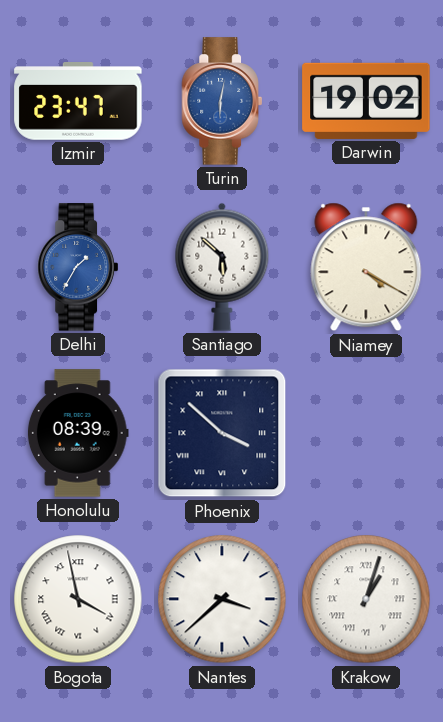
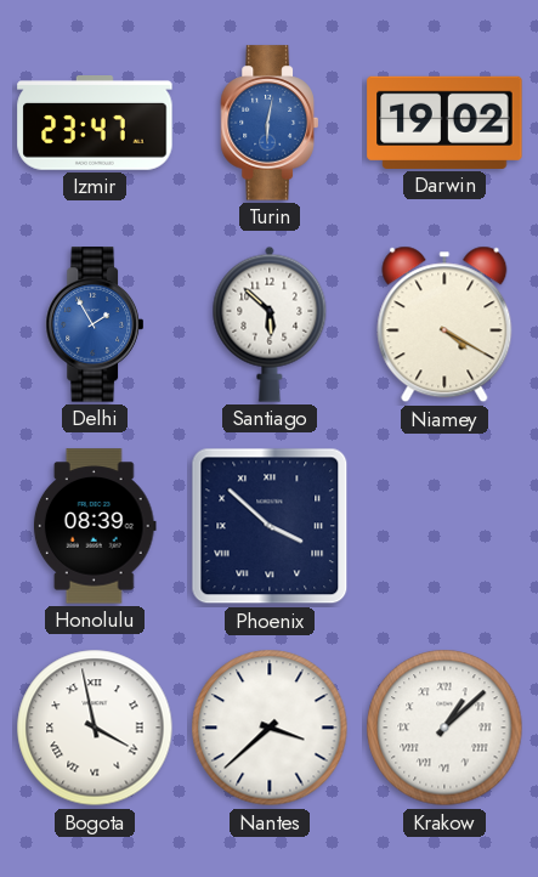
Delhi: 1:35 -> 1:55
Krakow: 1:03 -> 1:08
